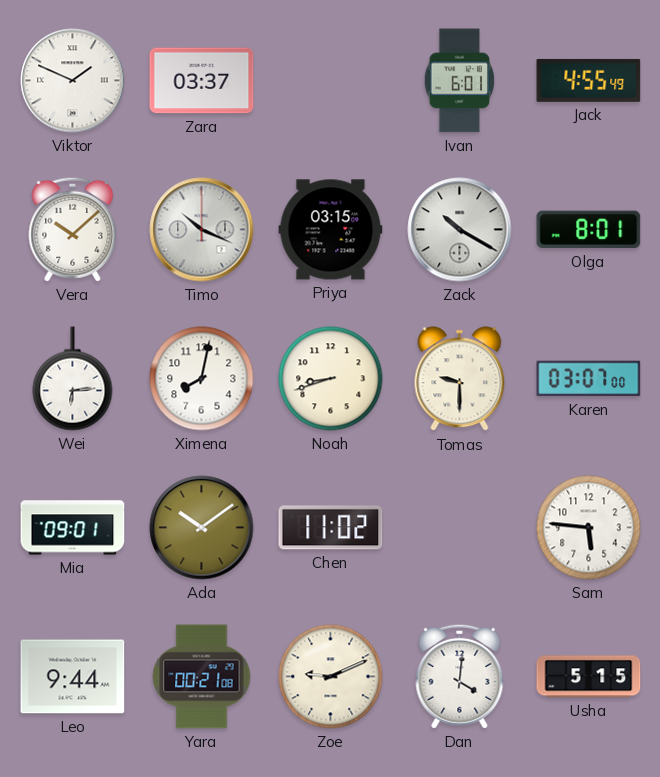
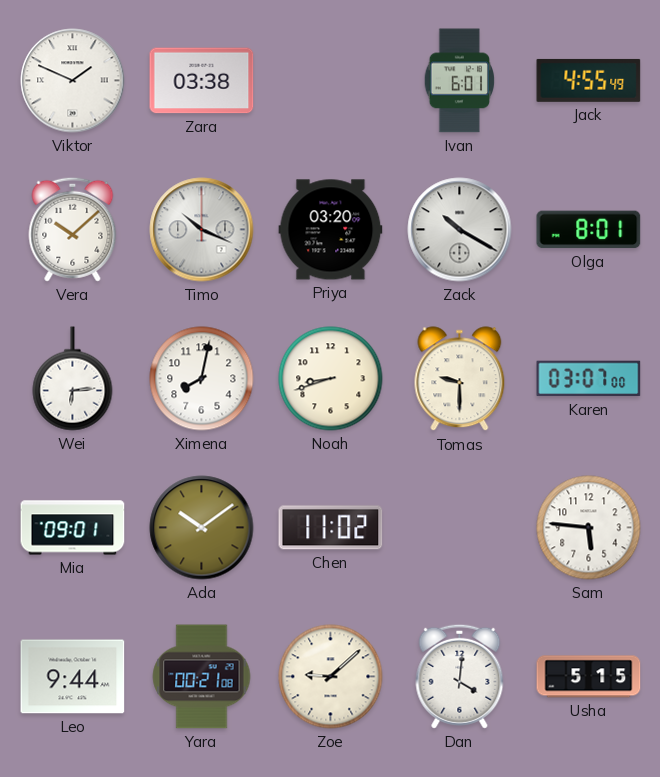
Zara: 03:37 -> 03:38
Priya: 03:15 -> 03:20
Zoe: 9:11 -> 9:08
